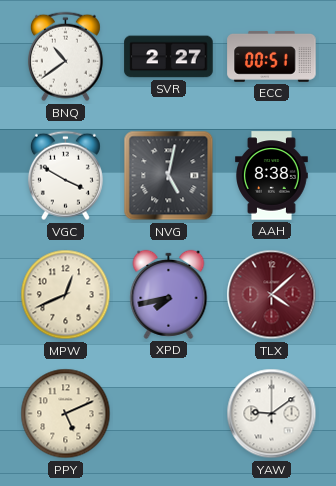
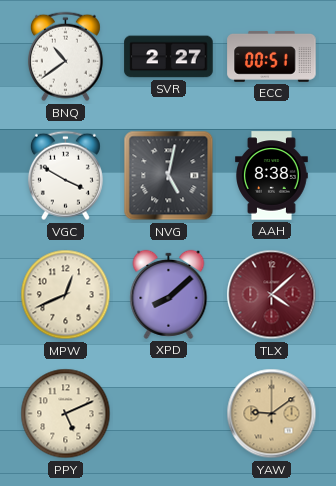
XPD: 7:43 -> 8:08
YAW dial: white -> champagne
